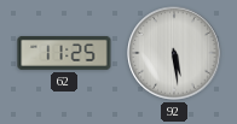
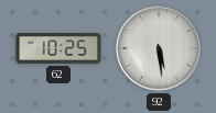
62: 11:25 -> 10:25
